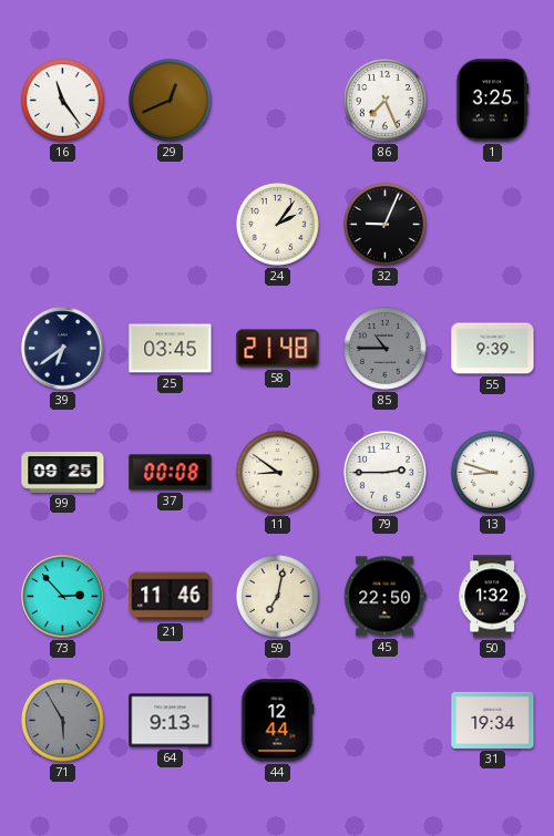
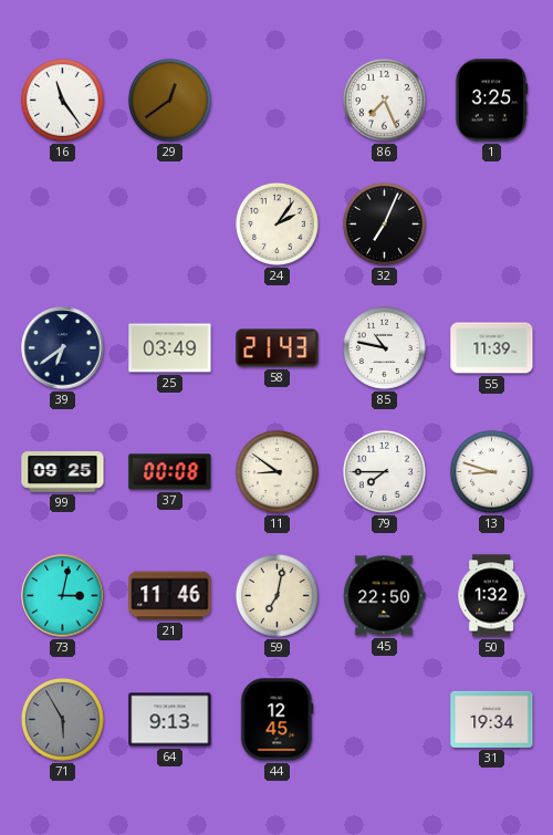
29: 12:41 -> 12:39
32: 9:04 -> 7:04
25: 03:45 -> 03:49
58: 21:48 -> 21:43
85: 10:45 -> 10:47
85 dial: grey -> white
55: 9:39 -> 11:39
79: 2:45 -> 7:45
73: 2:53 -> 3:02
44: 12:44 -> 12:45
